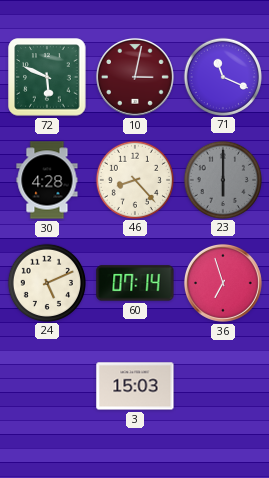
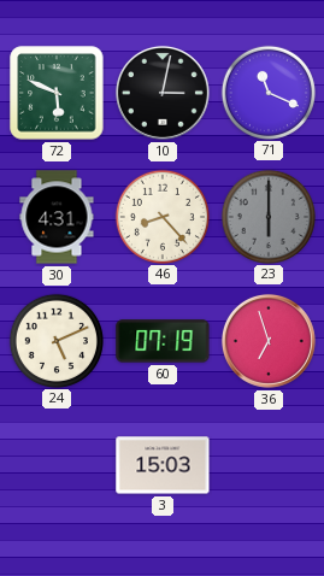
10 dial: burgundy -> black
30: 4:28 -> 4:31
60: 07:14 -> 07:19
